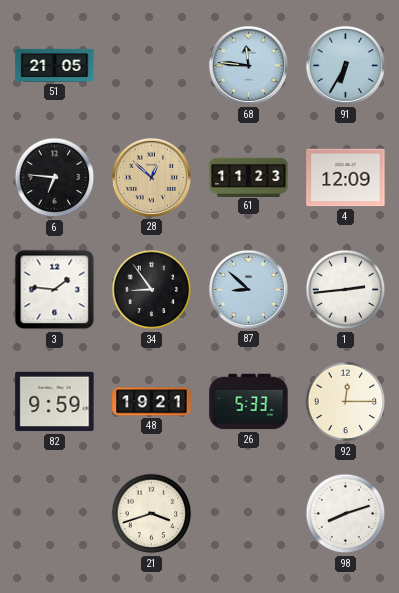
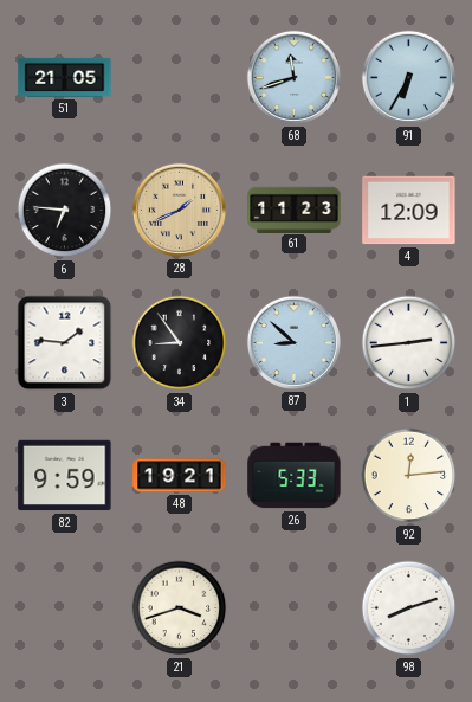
68: 11:46 -> 11:42
28: 12:52 -> 1:41
92: 12:15 -> 12:14
